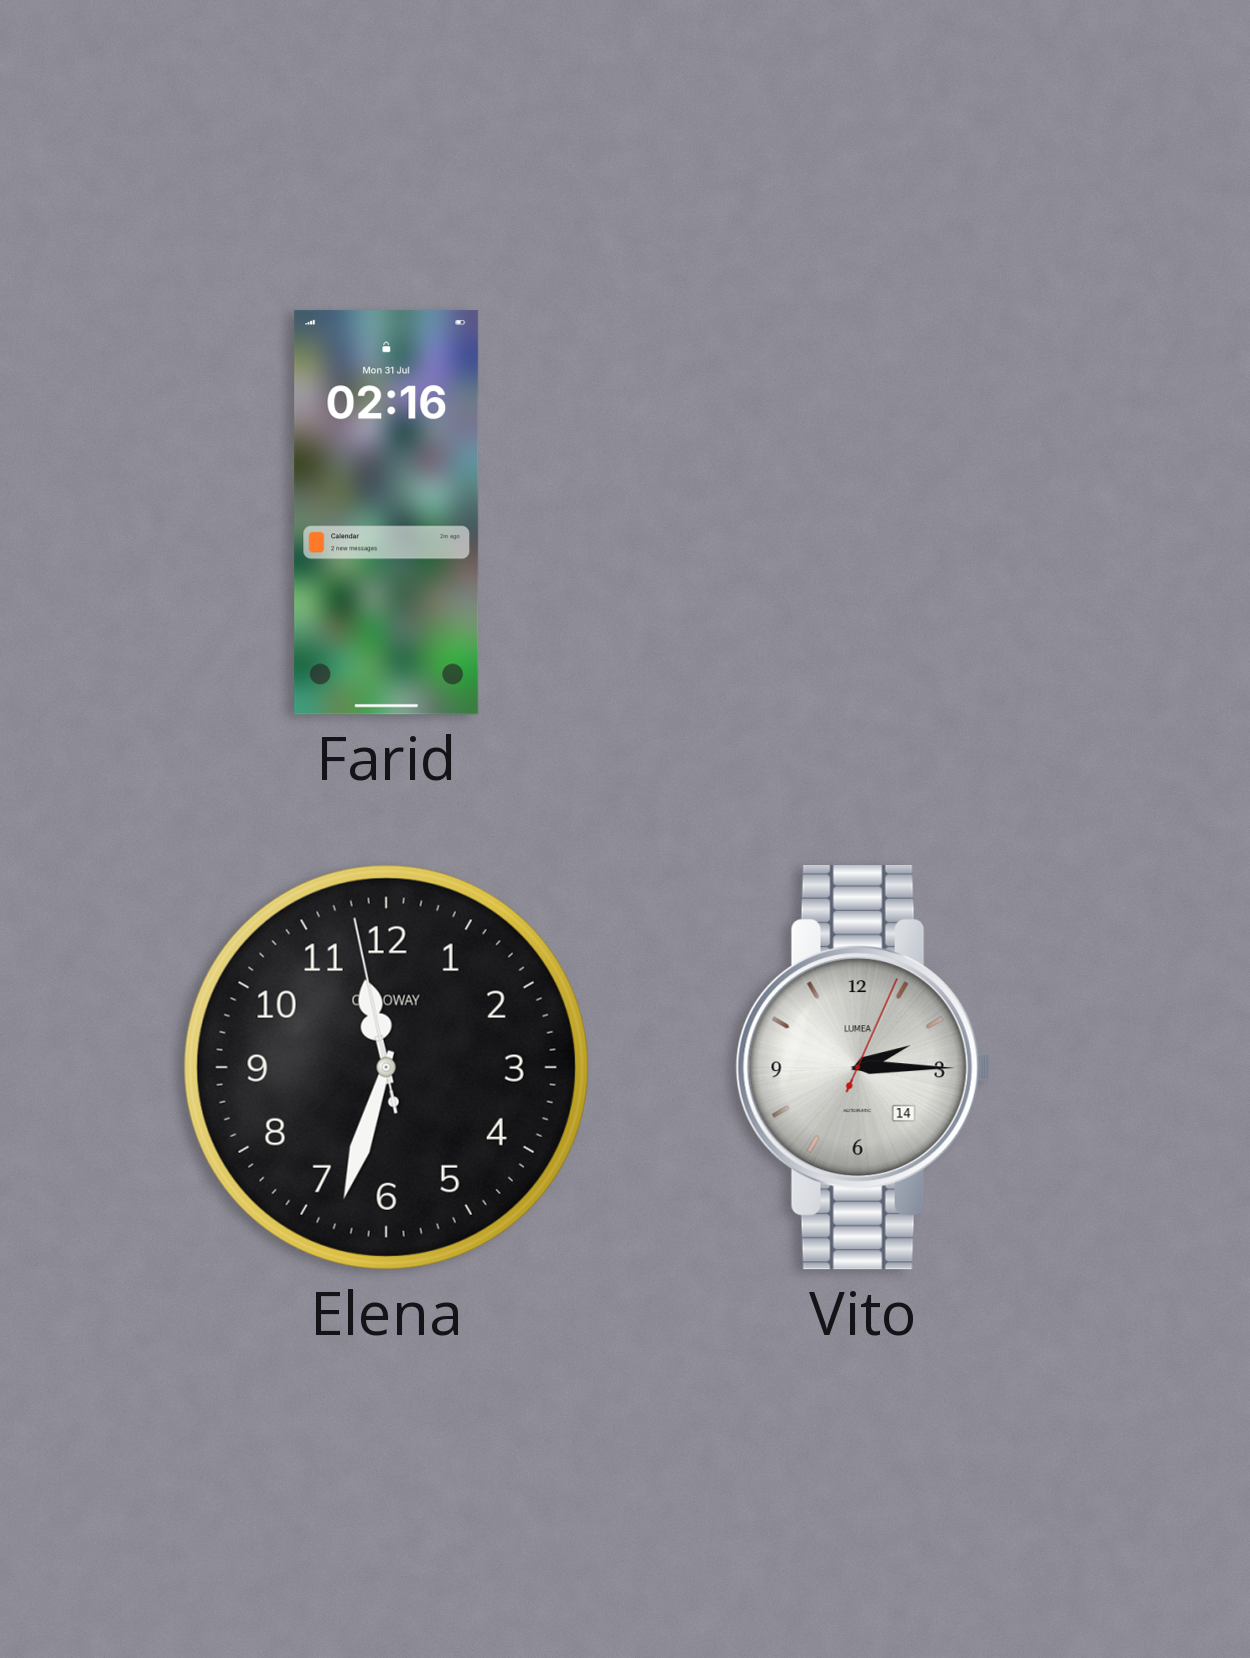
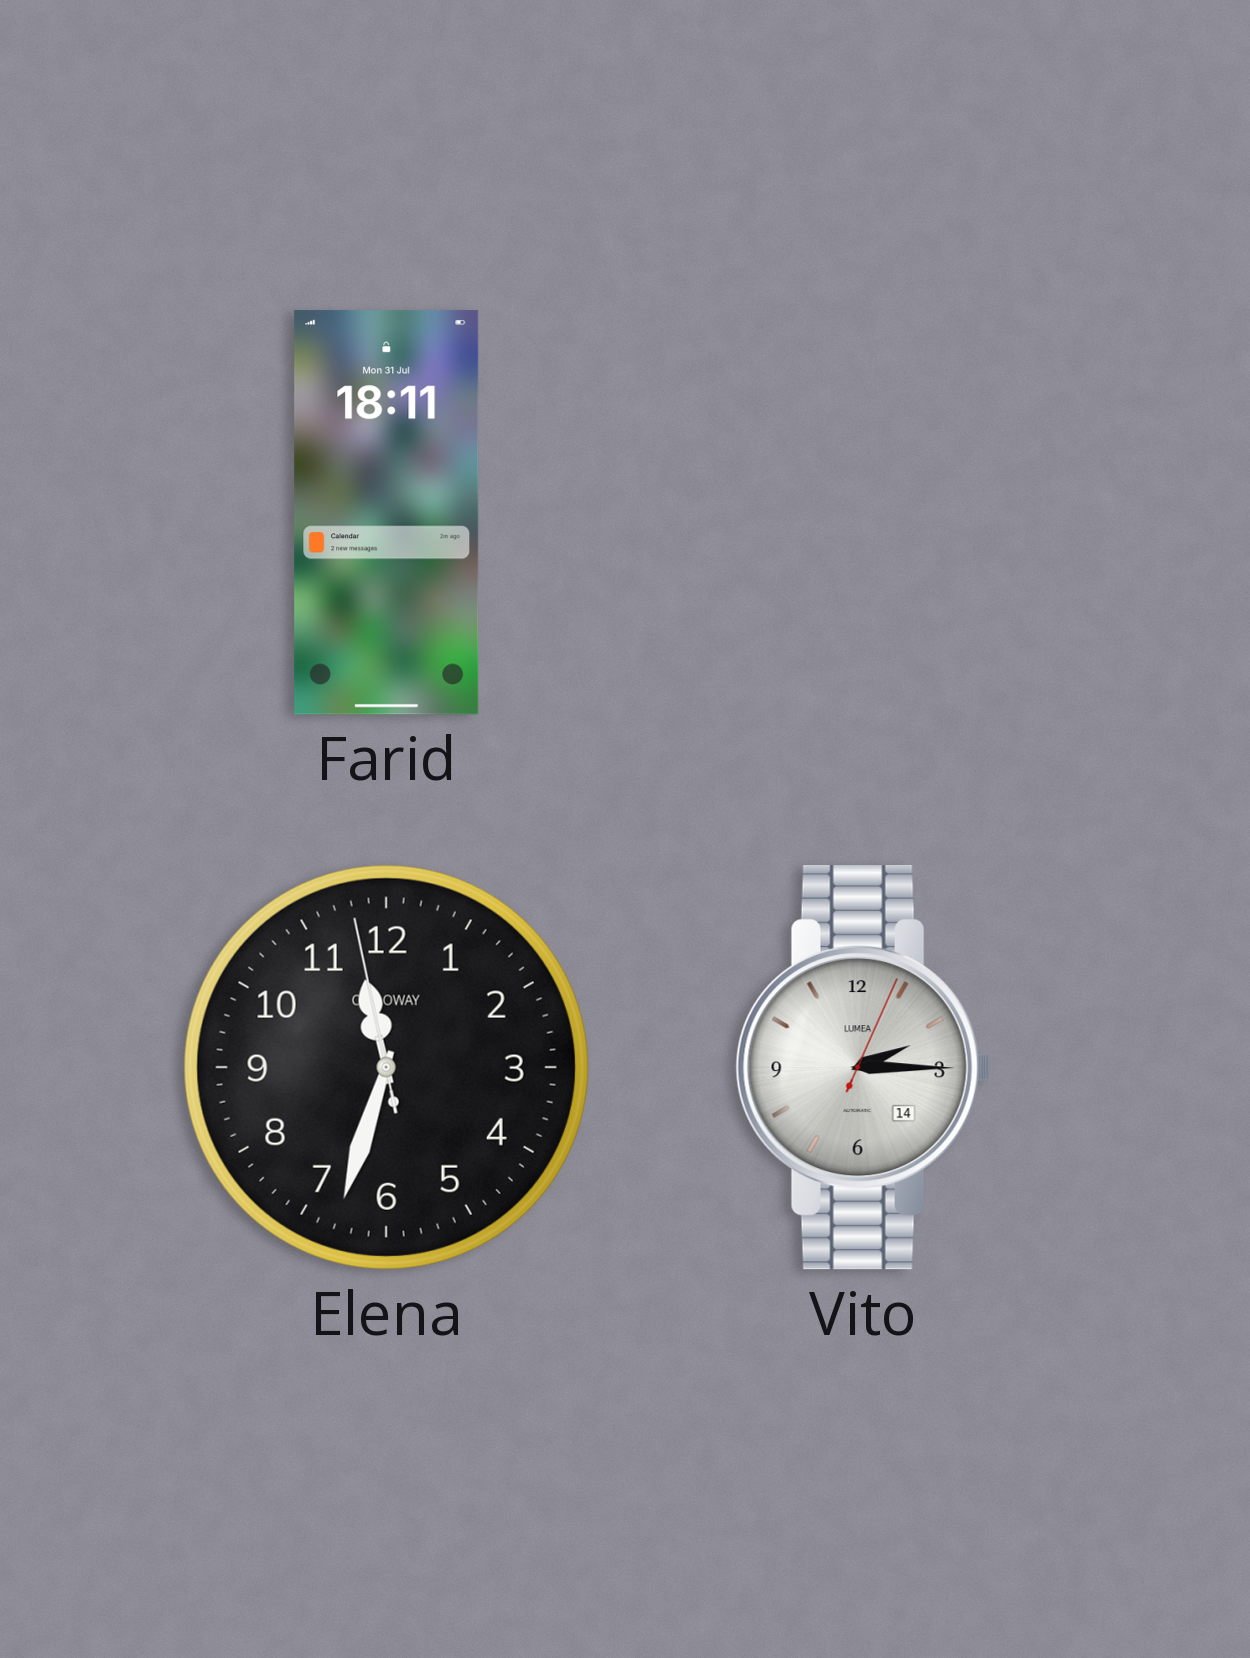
Farid: 02:16 -> 18:11
